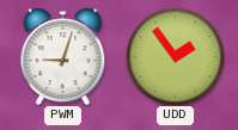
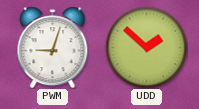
UDD: 1:54 -> 1:52
